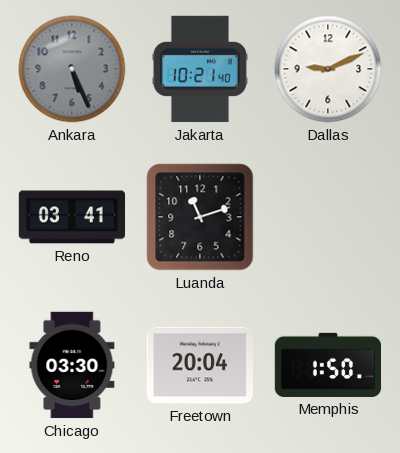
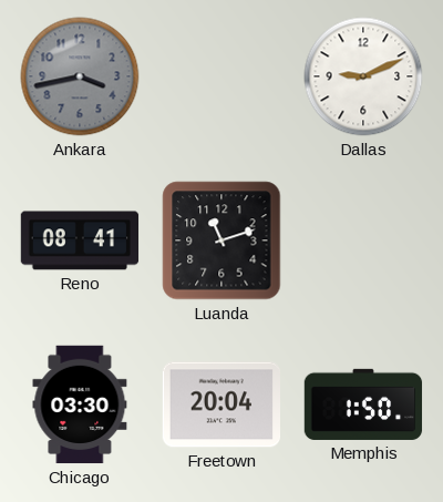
Ankara: 5:26 -> 3:43
Jakarta: 10:21 -> none
Reno: 03:41 -> 08:41
